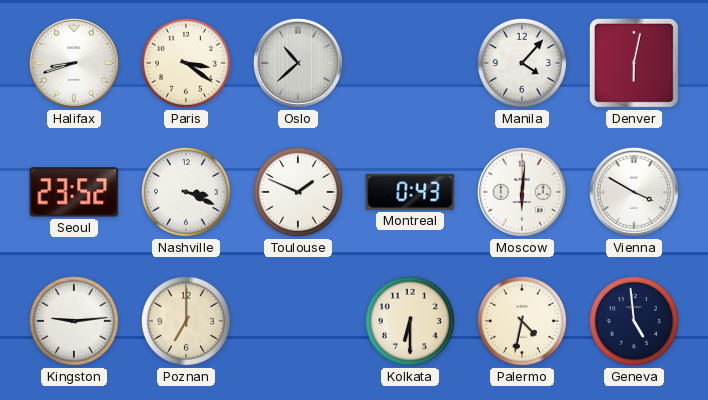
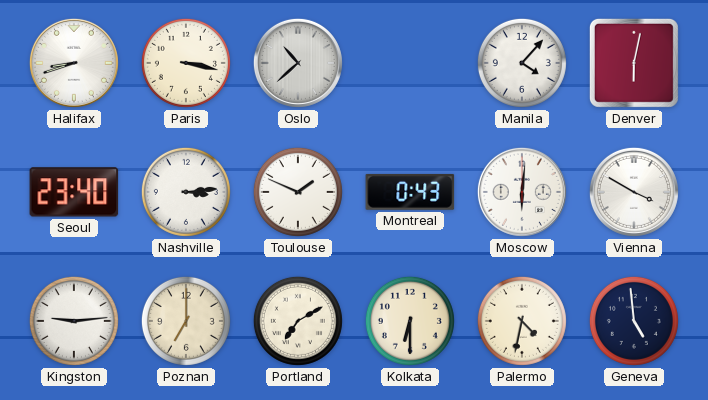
Paris: 3:21 -> 3:17
Seoul: 23:52 -> 23:40
Nashville: 3:19 -> 3:14
Portland: none -> 7:10
